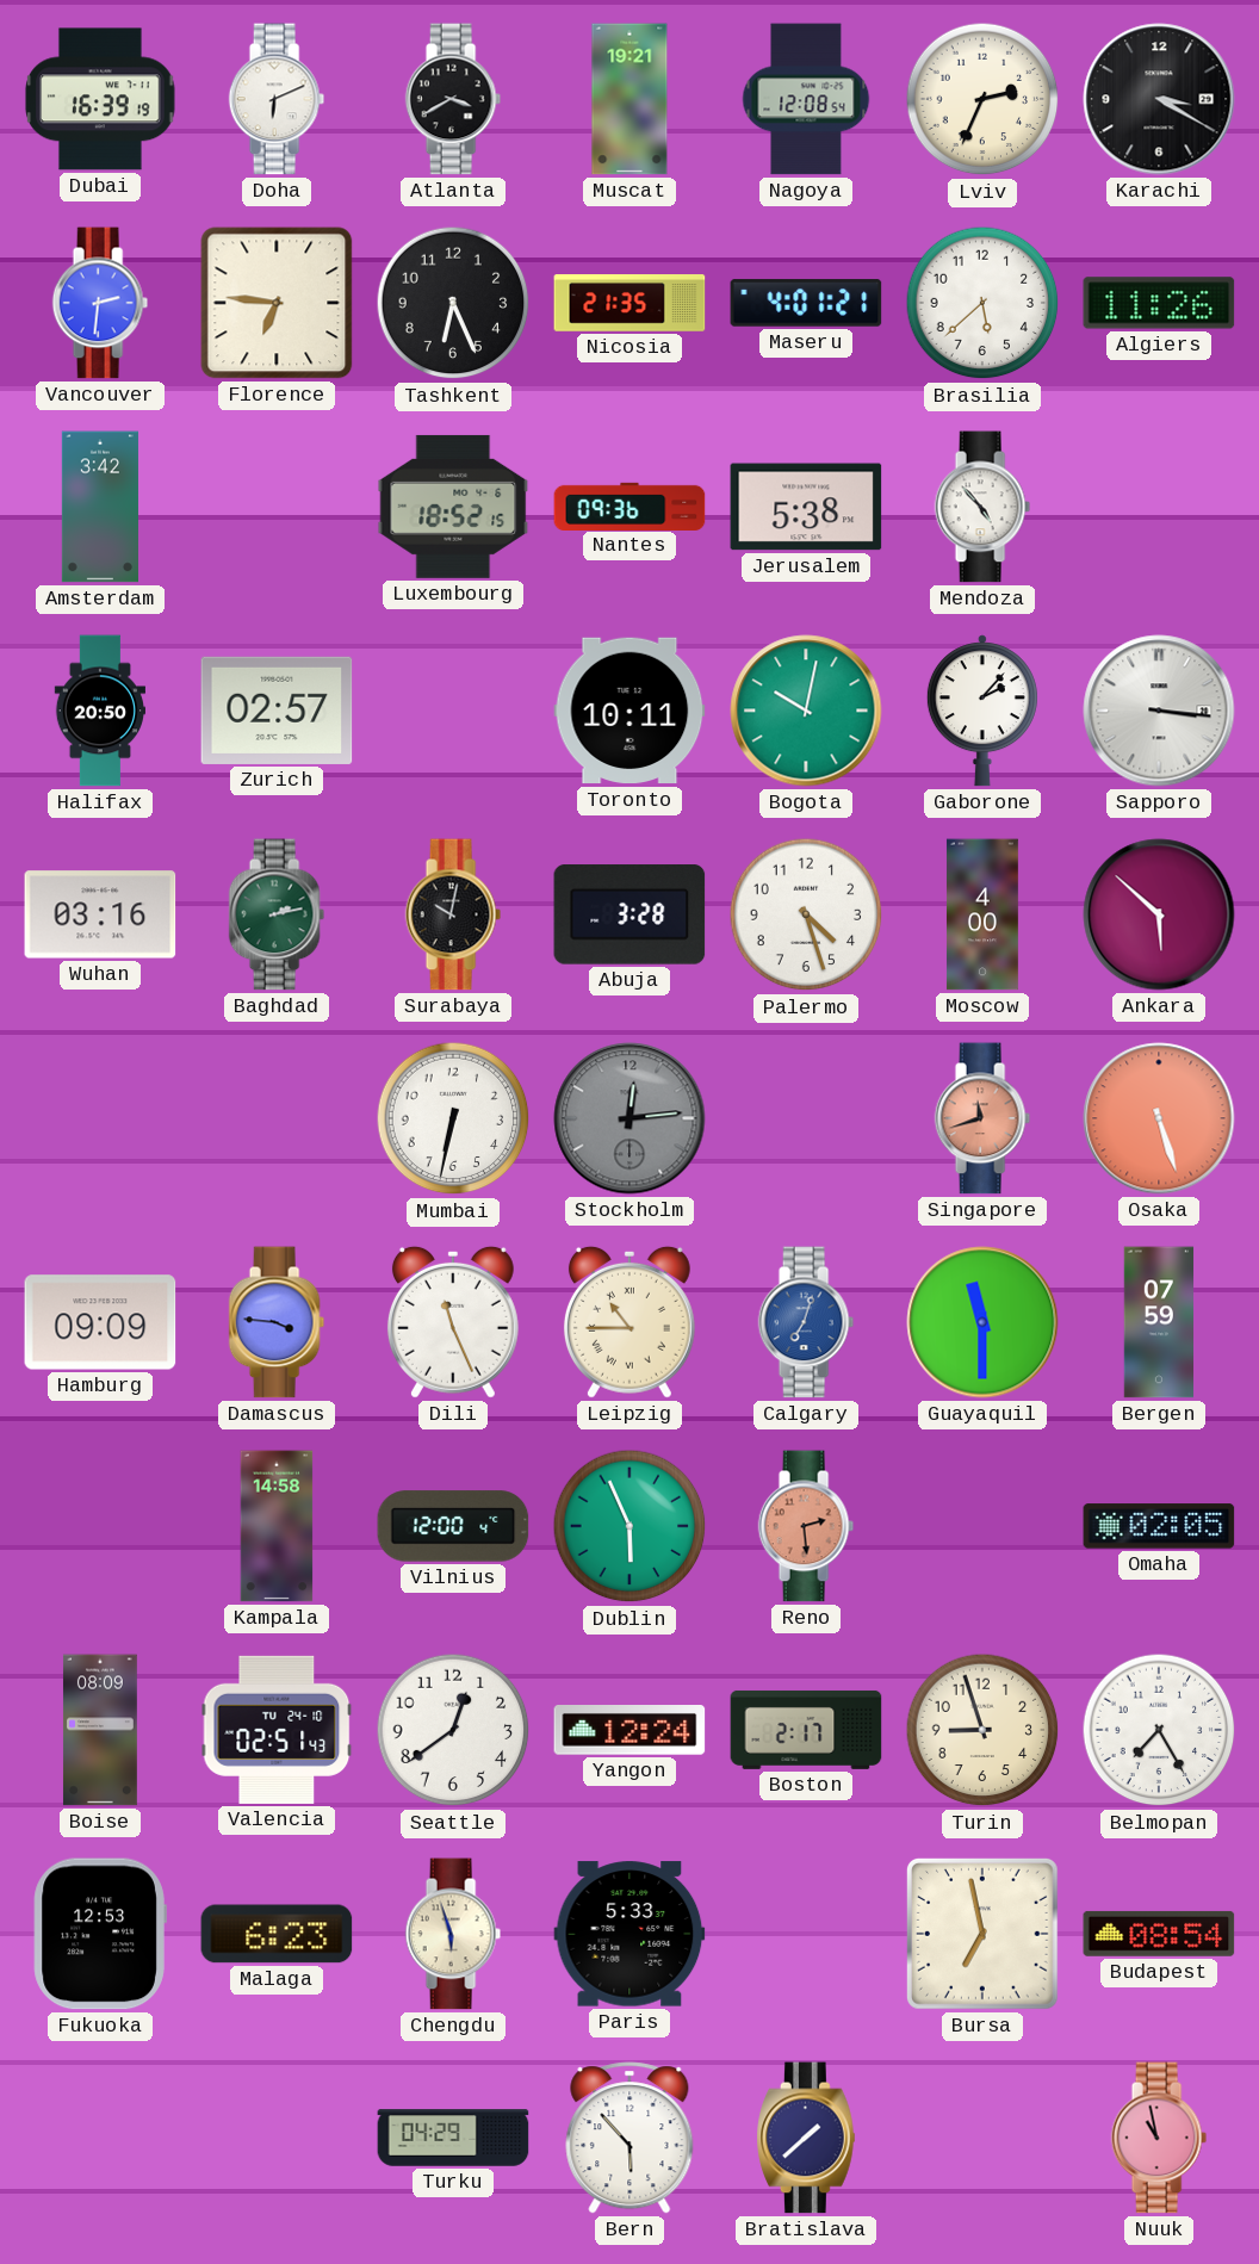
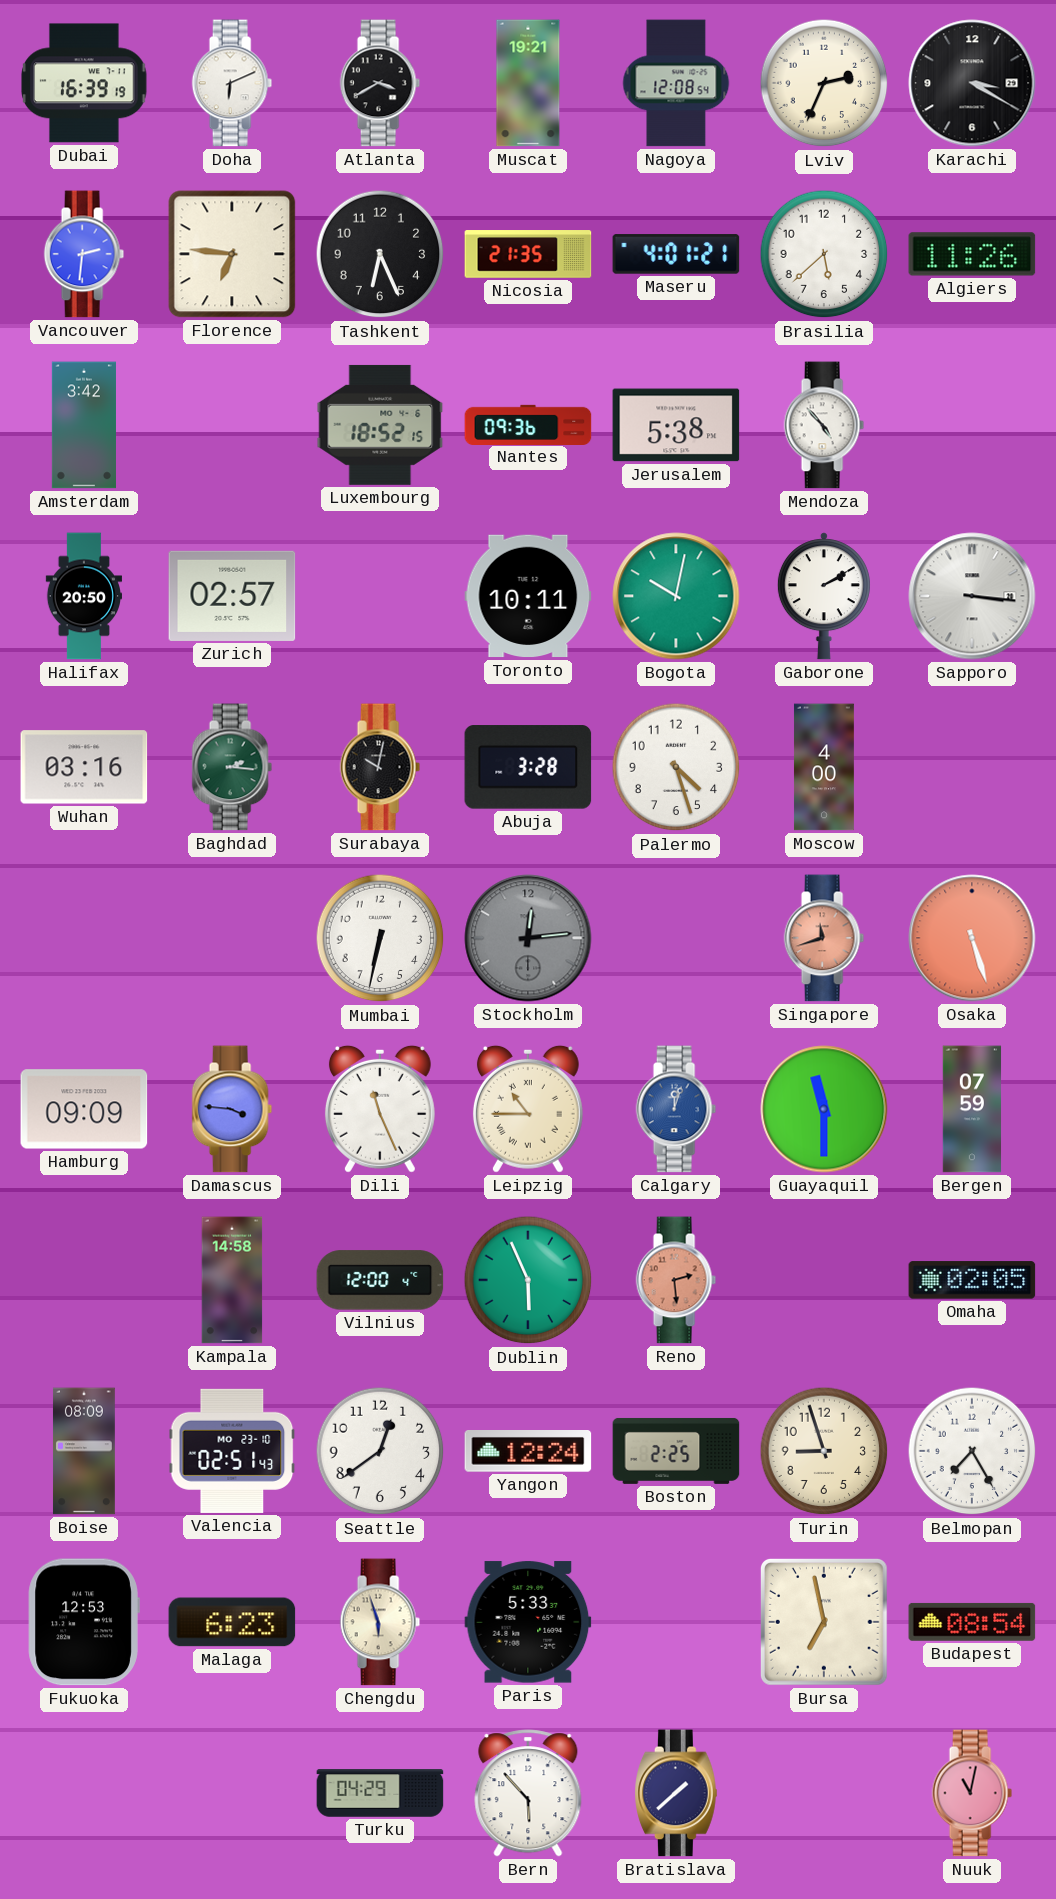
Gaborone: 2:07 -> 2:10
Baghdad: 2:13 -> 2:16
Ankara: 5:52 -> none
Calgary: 7:03 -> 12:03
Valencia date: TU 24-10 -> MO 23-10
Boston: 2:17 -> 2:25
Nuuk: 10:58 -> 11:02
